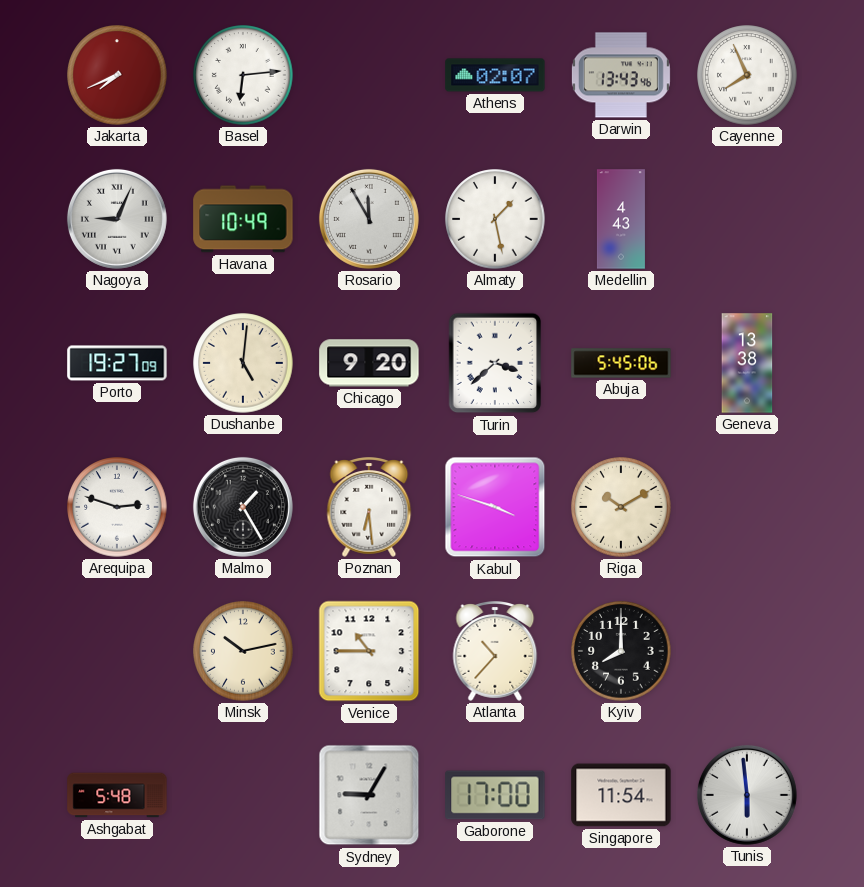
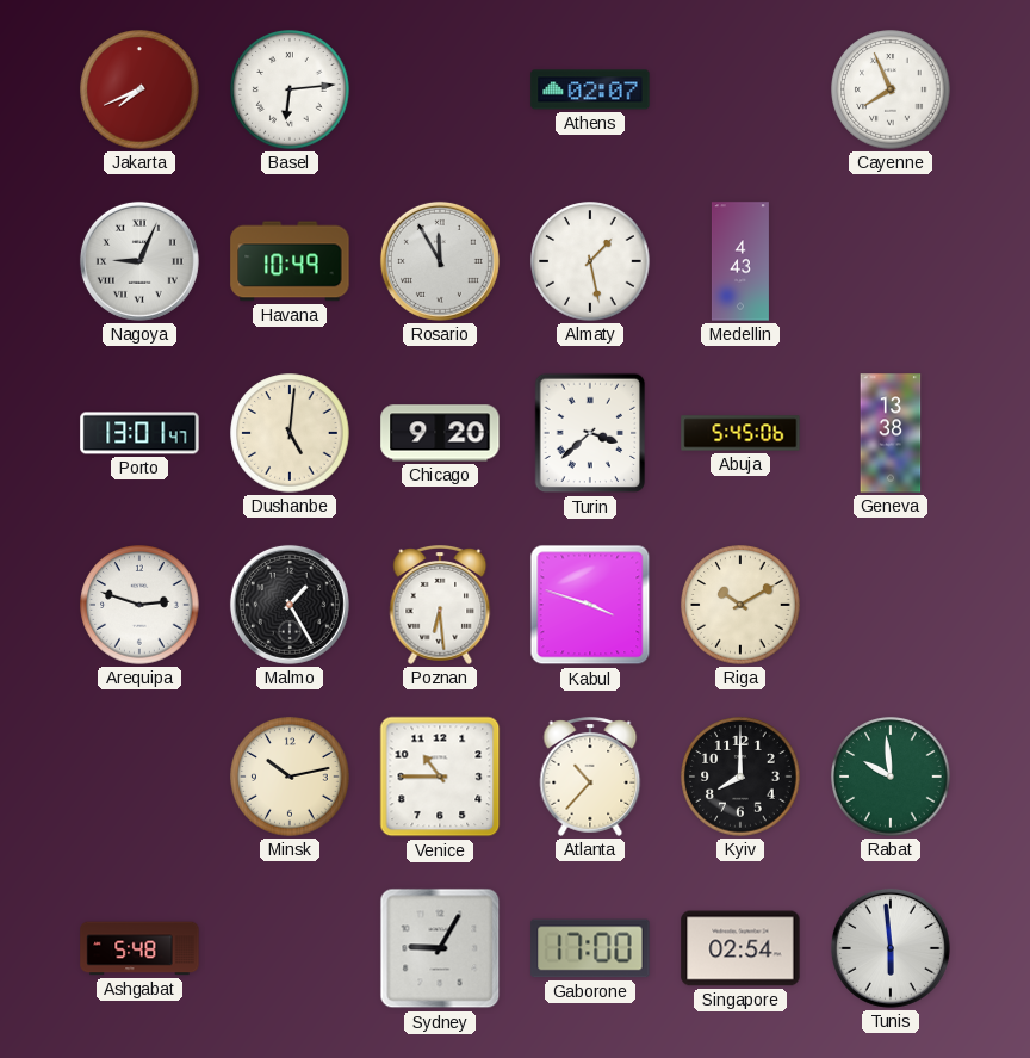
Darwin: 13:43 -> none
Porto: 19:27 -> 13:01
Rabat: none -> 9:59
Singapore: 11:54 -> 02:54
